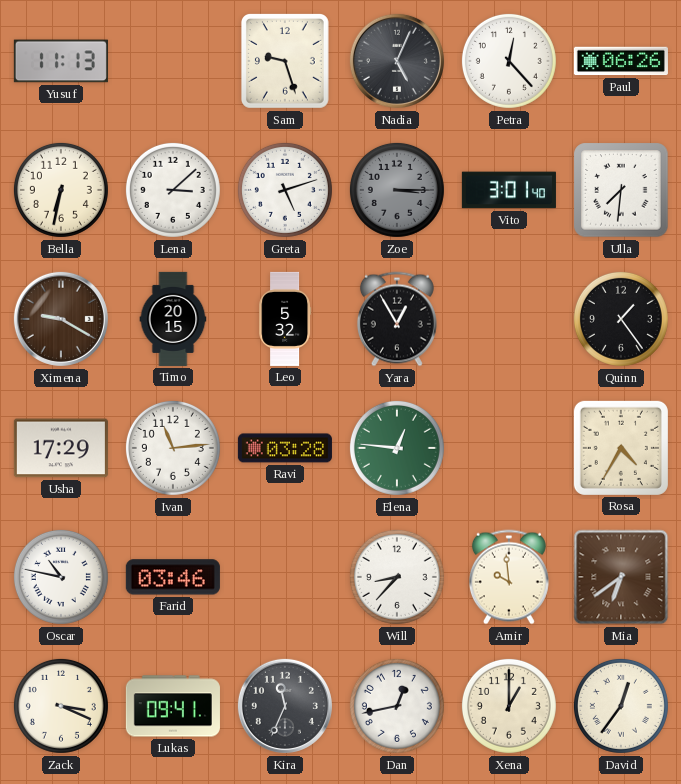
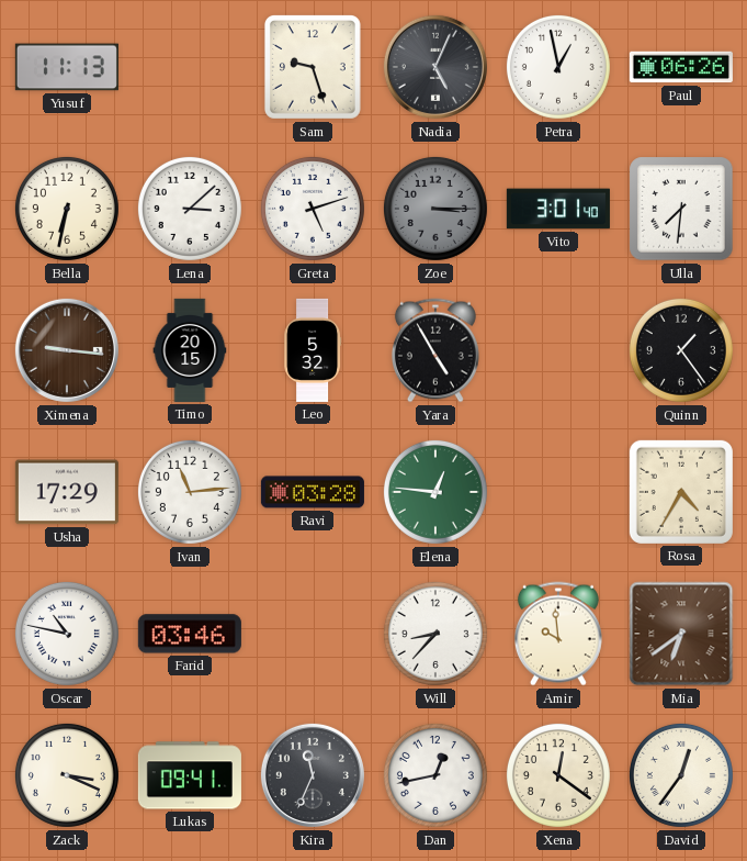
Petra: 12:23 -> 12:58
Ximena: 9:20 -> 9:16
Yara: 12:55 -> 4:55
Xena: 1:00 -> 12:21
